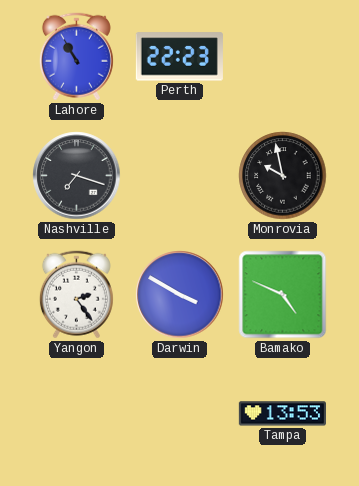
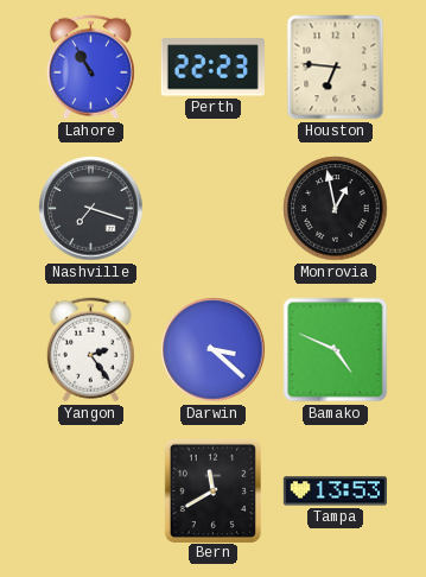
Houston: none -> 6:46
Monrovia: 9:58 -> 12:58
Darwin: 3:50 -> 3:22
Bern: none -> 11:40
